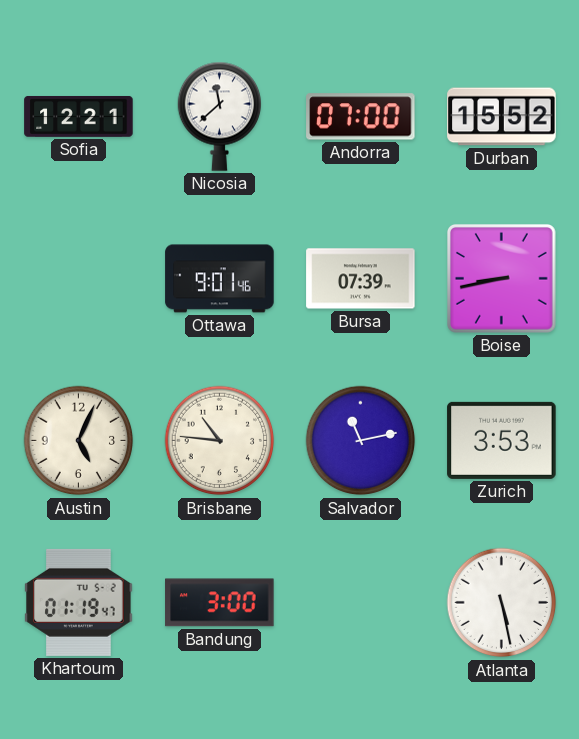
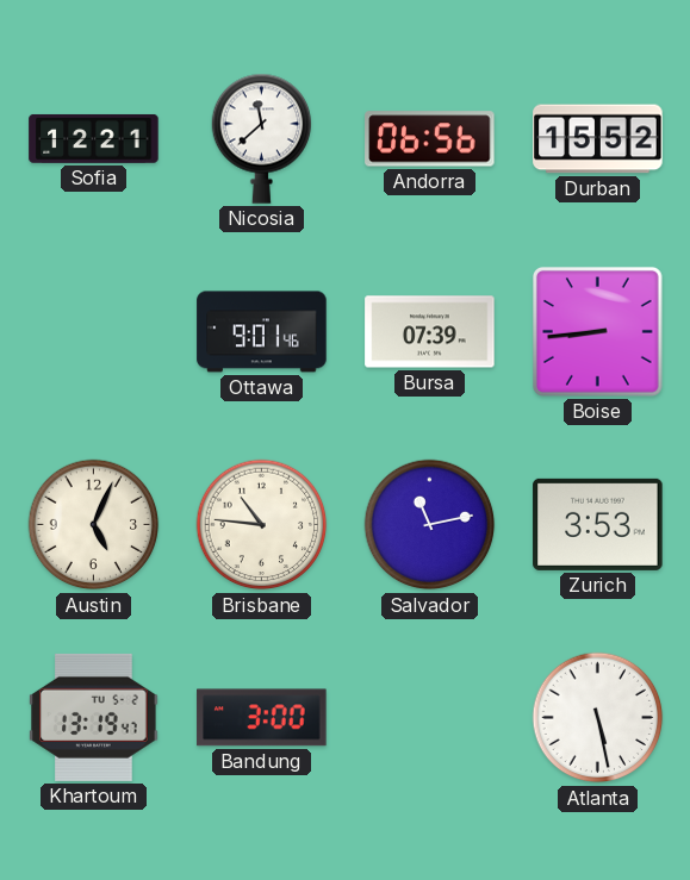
Andorra: 07:00 -> 06:56
Boise: 8:43 -> 8:44
Khartoum: 01:19 -> 13:19
